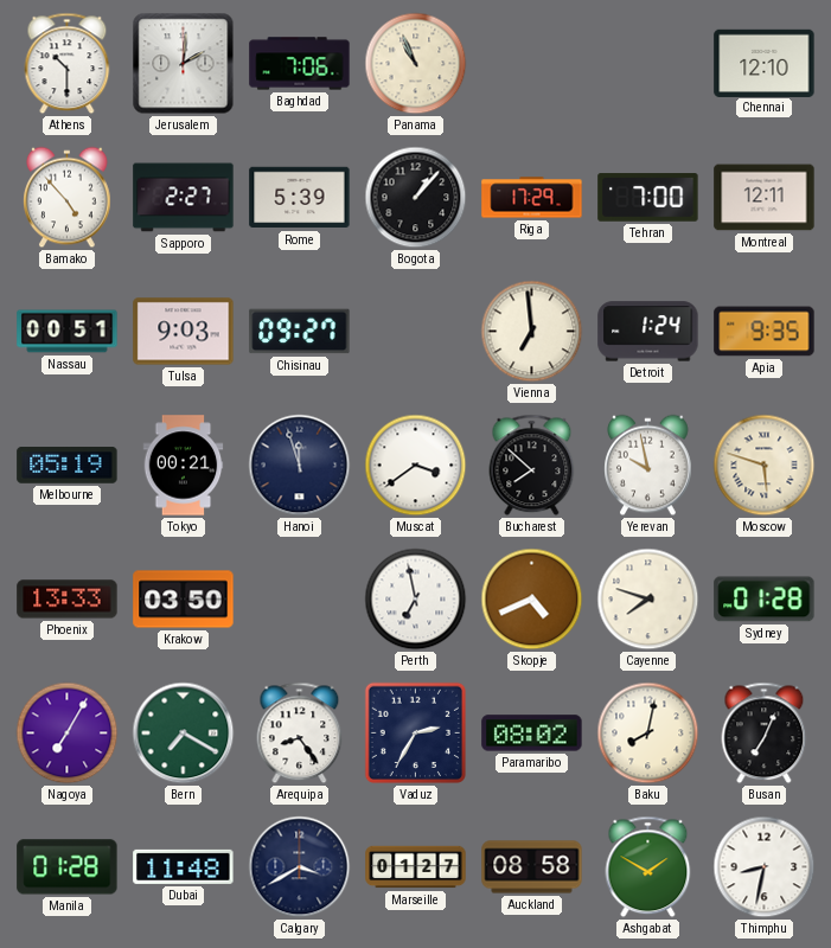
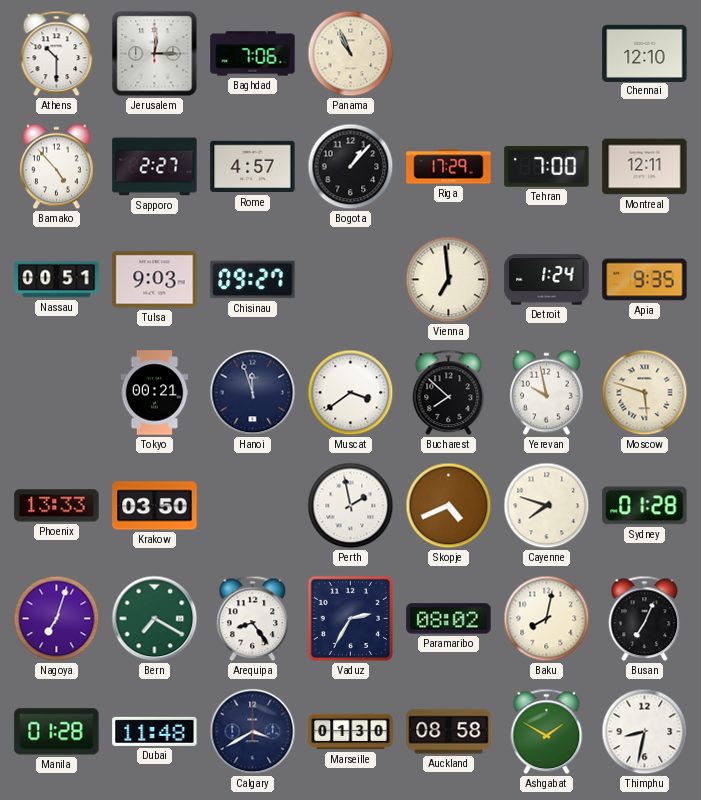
Jerusalem: 2:01 -> 12:15
Rome: 5:39 -> 4:57
Melbourne: 05:19 -> none
Perth: 6:58 -> 1:58
Nagoya: 7:05 -> 7:03
Marseille: 01:27 -> 01:30
